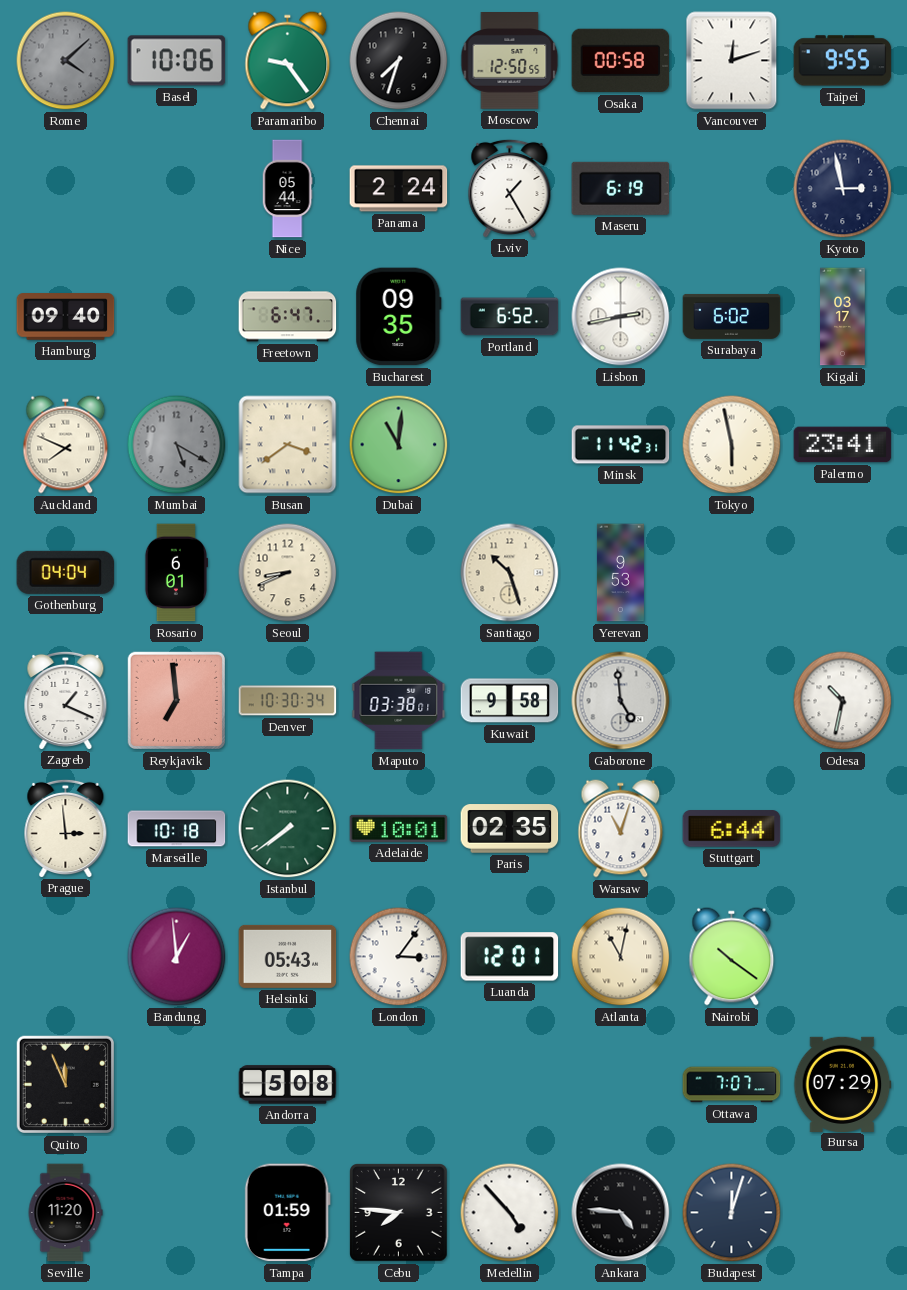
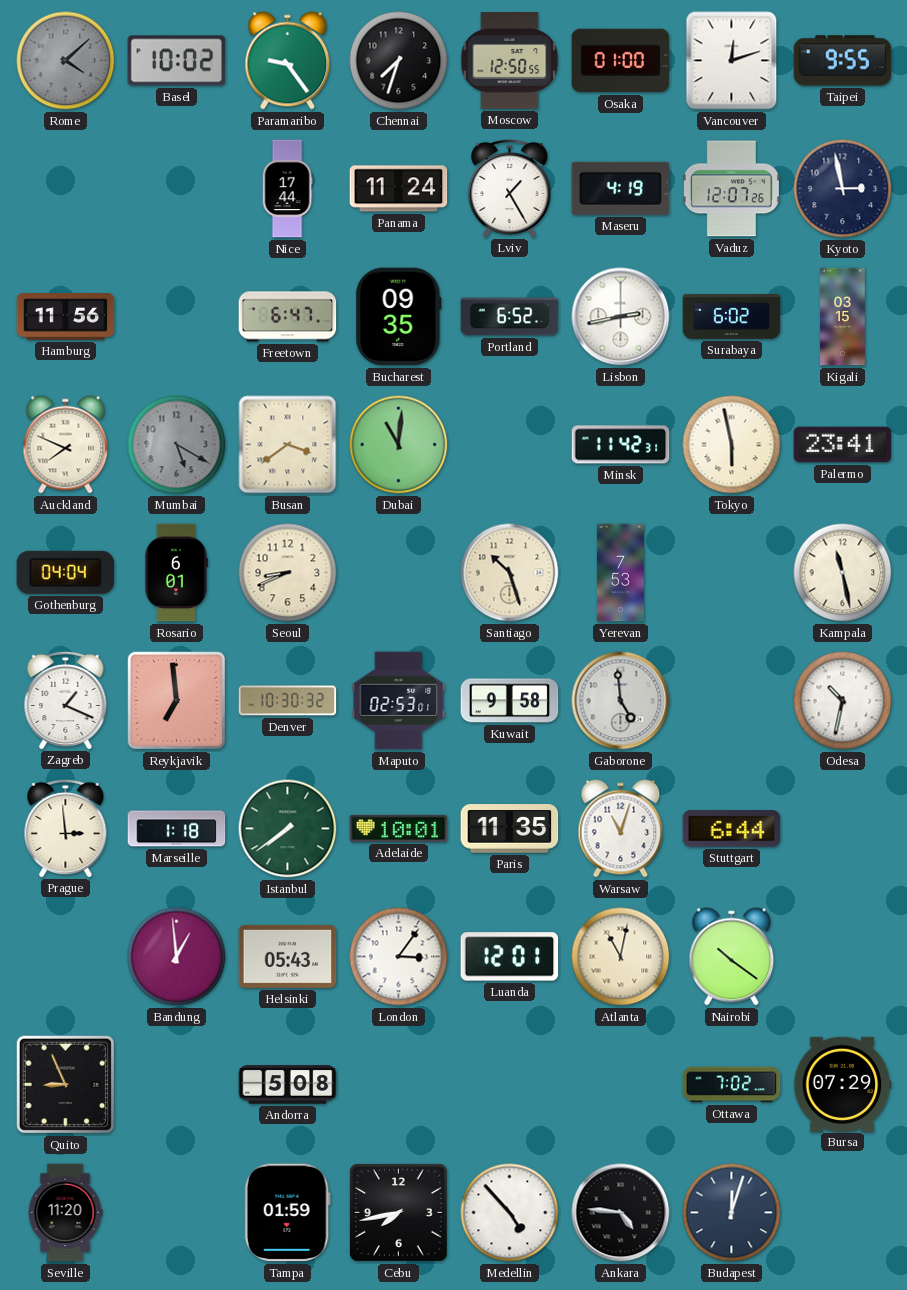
Basel: 10:06 -> 10:02
Osaka: 00:58 -> 01:00
Nice: 05:44 -> 17:44
Panama: 2:24 -> 11:24
Maseru: 6:19 -> 4:19
Vaduz: none -> 12:07
Hamburg: 09:40 -> 11:56
Kigali: 03:17 -> 03:15
Yerevan: 9:53 -> 7:53
Kampala: none -> 11:28
Denver: 10:30:34 -> 10:30:32
Maputo: 03:38 -> 02:53
Marseille: 10:18 -> 1:18
Paris: 02:35 -> 11:35
Quito: 11:56 -> 8:56
Ottawa: 7:07 -> 7:02
Cebu: 7:46 -> 7:43
